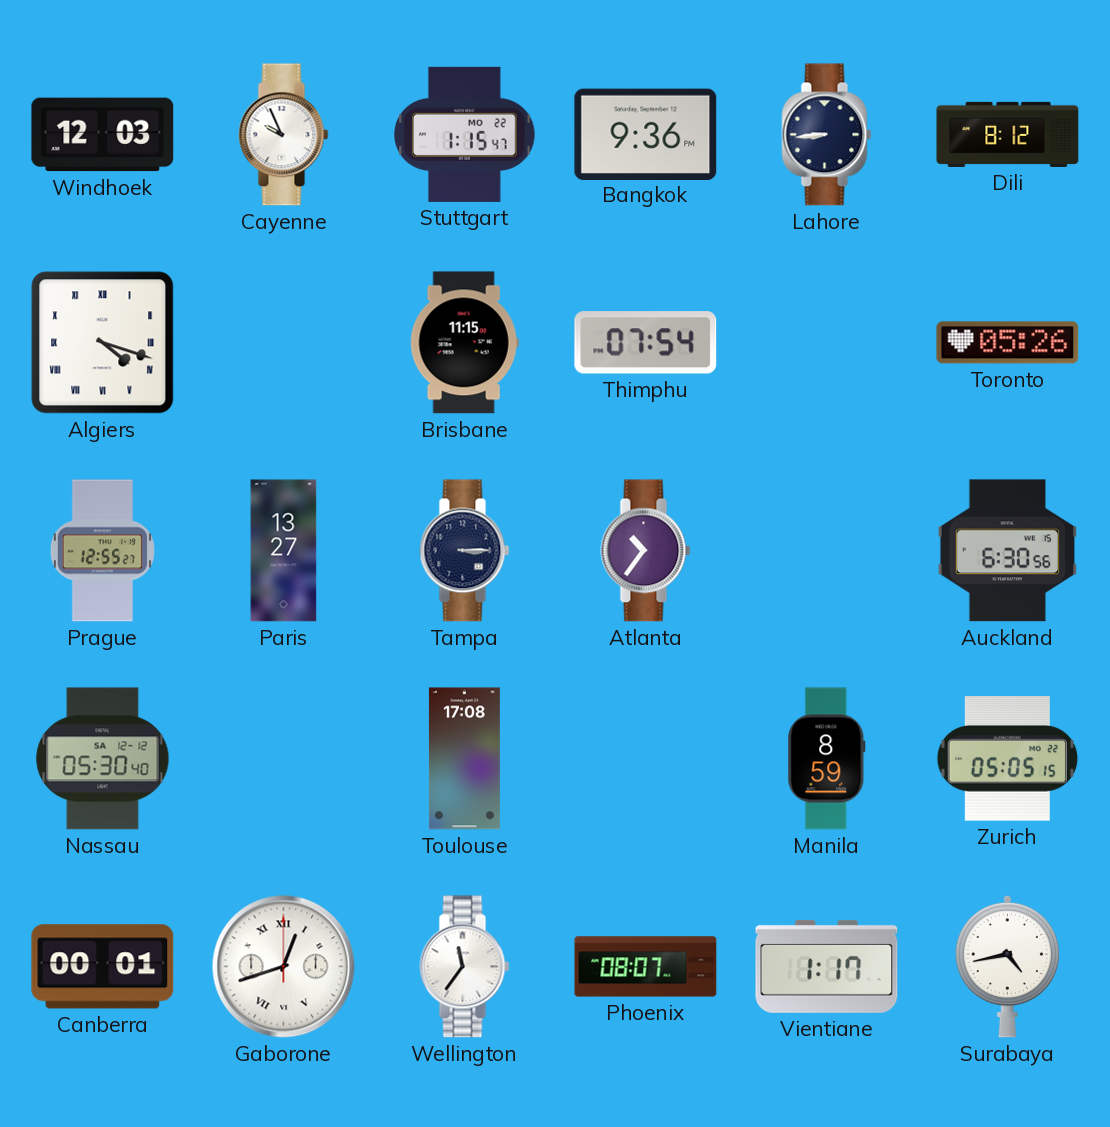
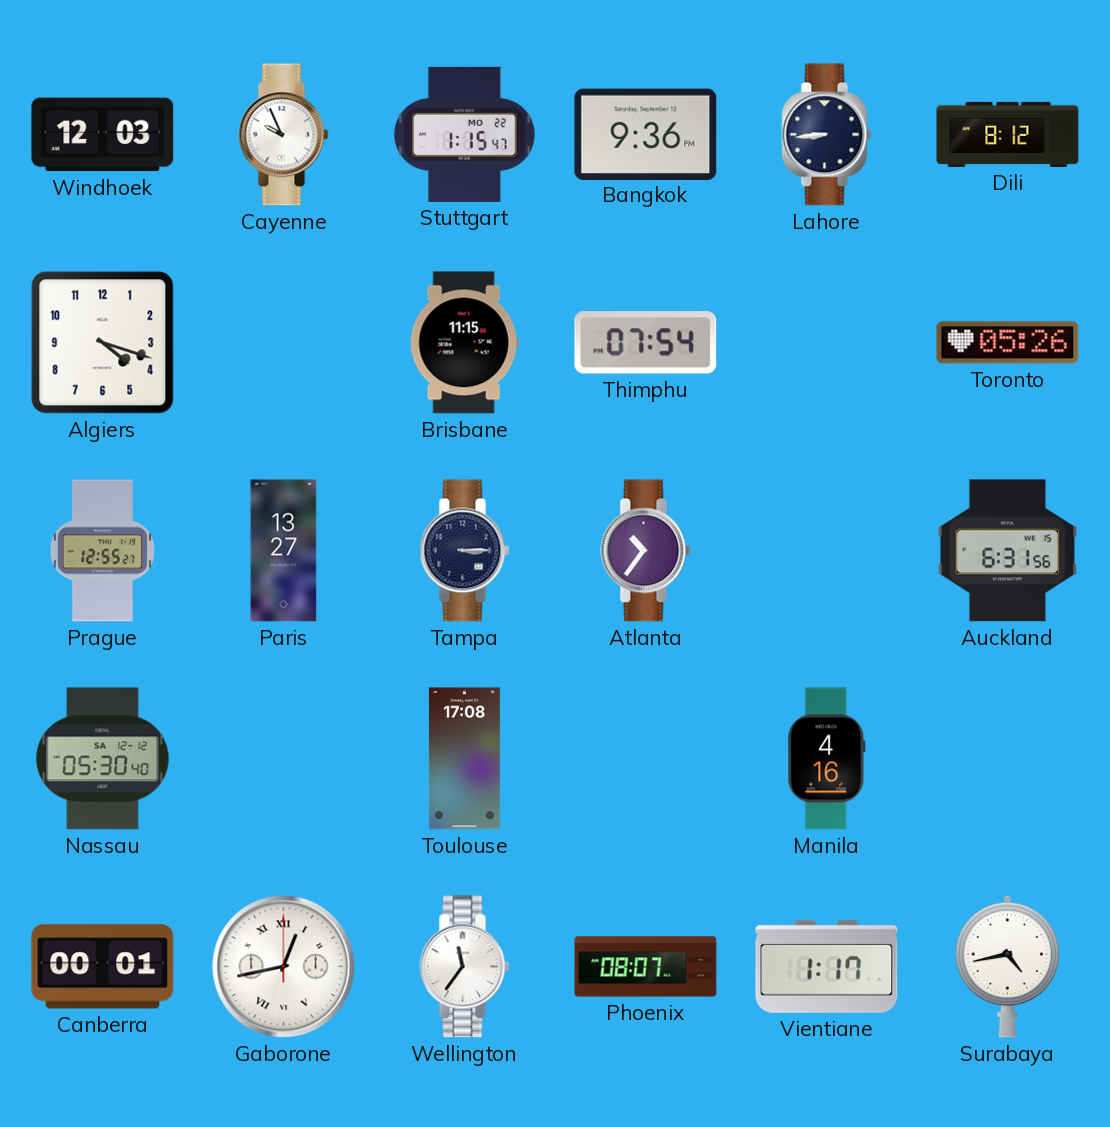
Algiers numerals: Roman -> Arabic
Auckland: 6:30 -> 6:31
Manila: 8:59 -> 4:16
Zurich: 05:05 -> none
Gaborone: 12:42 -> 12:43
